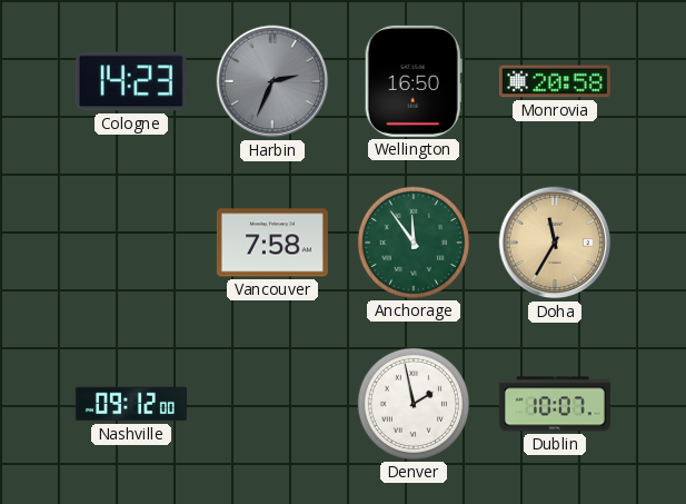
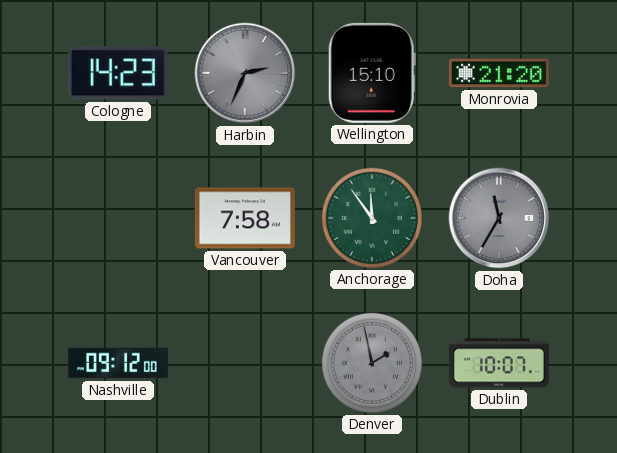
Wellington: 16:50 -> 15:10
Monrovia: 20:58 -> 21:20
Doha dial: champagne -> grey
Denver dial: white -> grey
